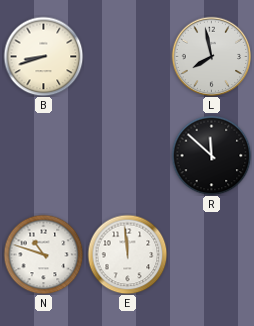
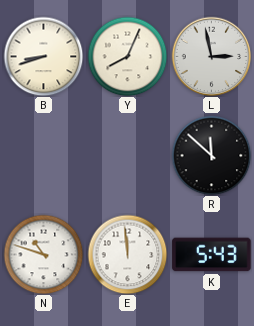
Y: none -> 8:04
L: 7:58 -> 2:58
K: none -> 5:43
